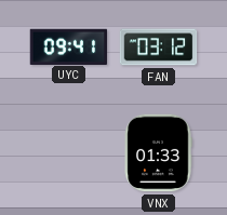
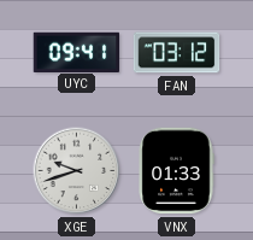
XGE: none -> 9:42
